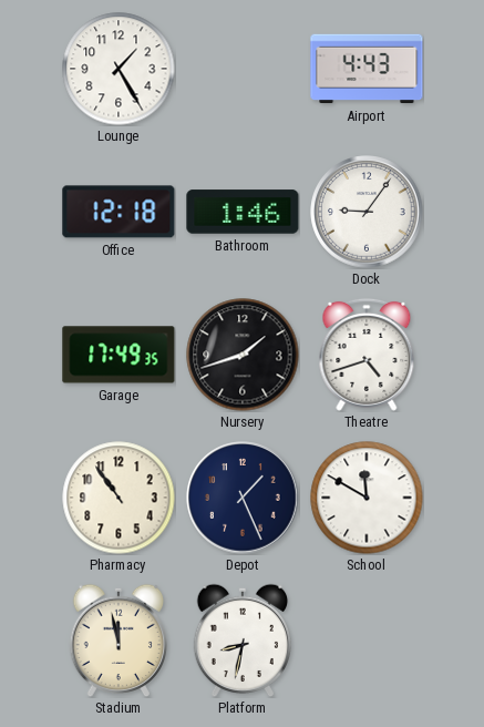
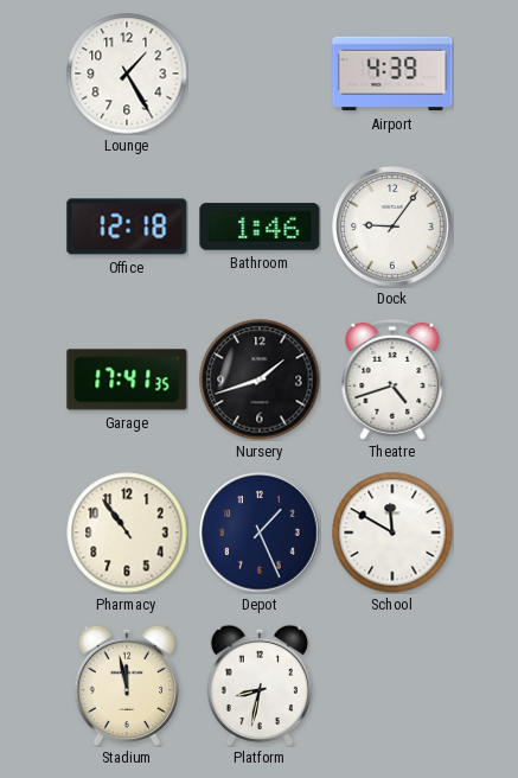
Airport: 4:43 -> 4:39
Garage: 17:49 -> 17:41
